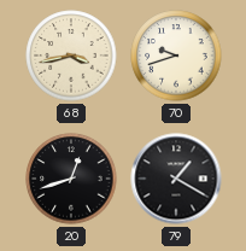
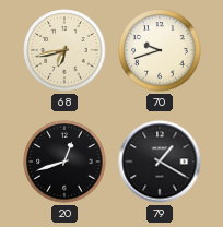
68: 3:43 -> 6:43
